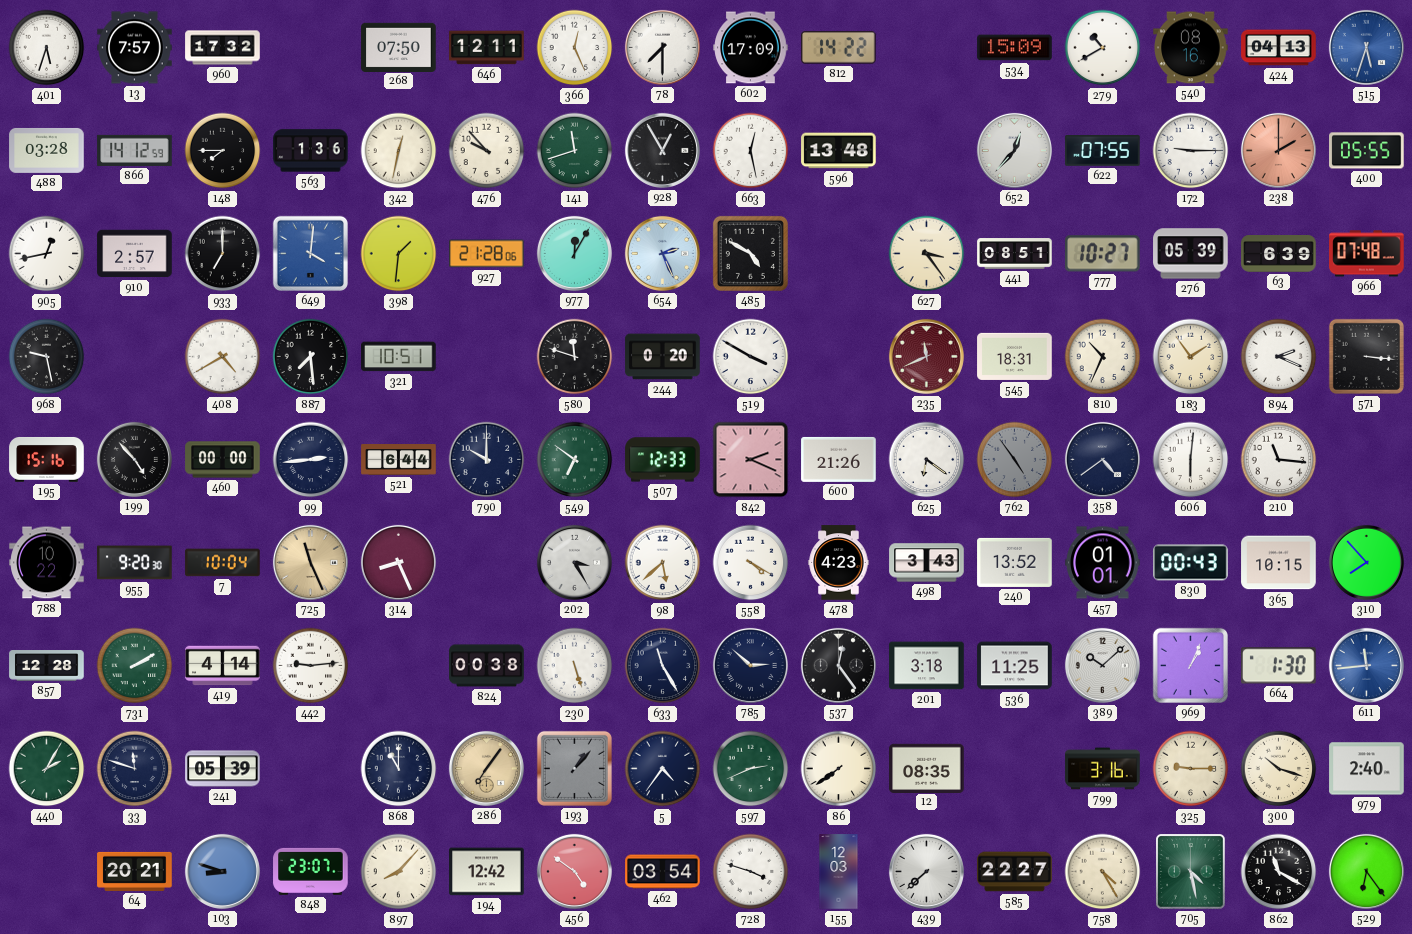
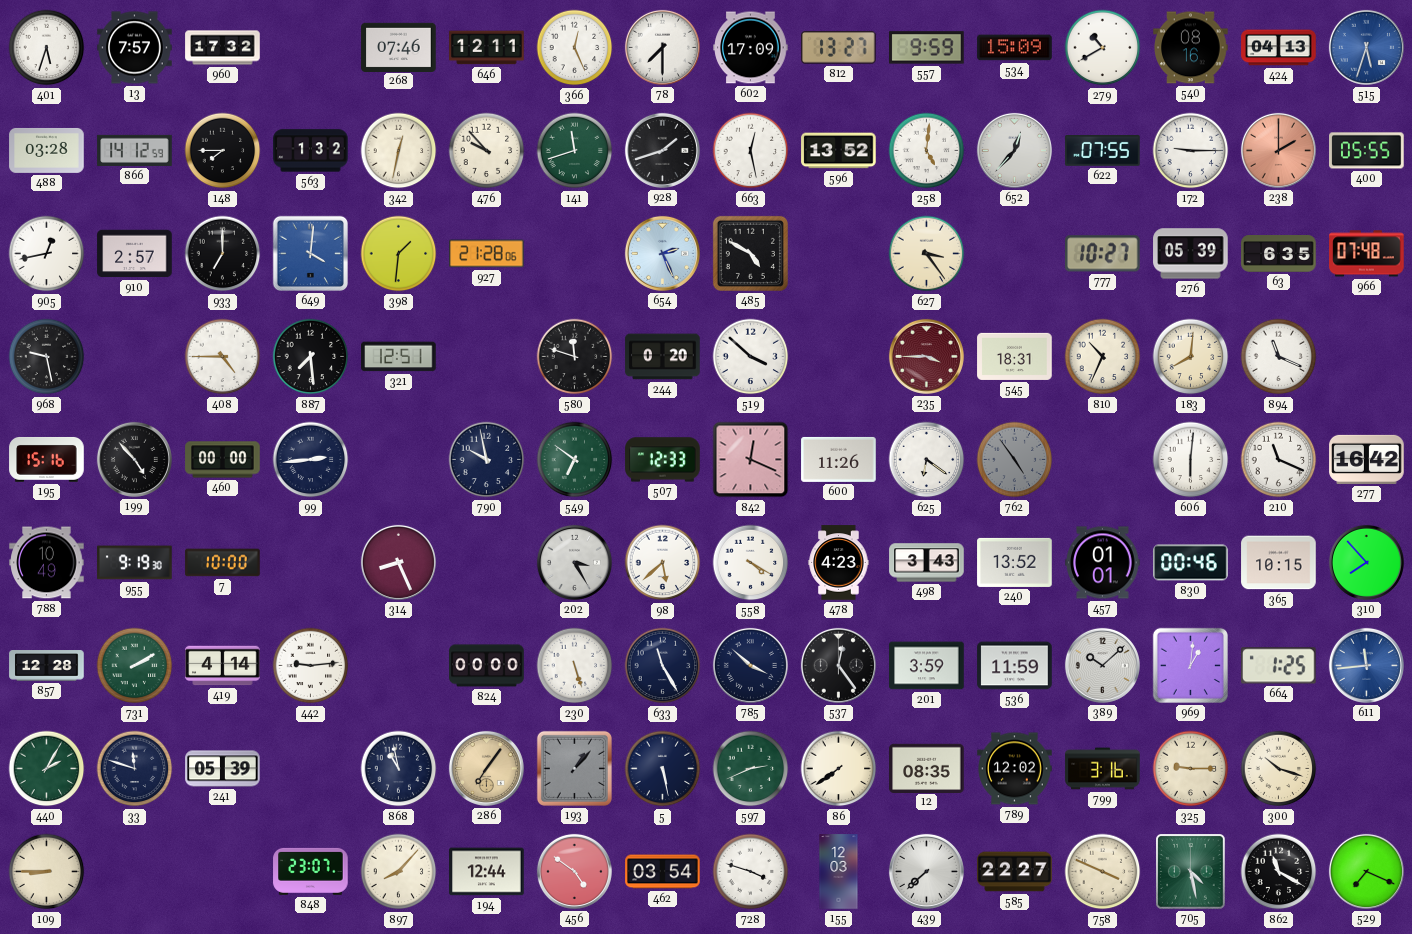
268: 07:50 -> 07:46
812: 14:22 -> 13:27
557: none -> 9:59
563: 1:36 -> 1:32
928: 12:55 -> 1:42
596: 13:48 -> 13:52
258: none -> 5:01
977: 12:05 -> none
441: 08:51 -> none
63: 6:39 -> 6:35
408: 4:40 -> 4:45
321: 10:51 -> 12:51
519: 3:50 -> 3:52
235: 11:41 -> 3:45
183: 1:54 -> 8:01
894: 2:19 -> 11:19
571: 3:16 -> none
521: 6:44 -> none
790: 10:00 -> 9:58
842: 2:19 -> 12:19
600: 21:26 -> 11:26
358: 4:39 -> none
210: 11:16 -> 11:19
277: none -> 16:42
788: 10:22 -> 10:49
955: 9:20 -> 9:19
7: 10:04 -> 10:00
725: 11:26 -> none
830: 00:43 -> 00:46
824: 00:38 -> 00:00
785: 2:52 -> 3:52
201: 3:18 -> 3:59
536: 11:25 -> 11:59
969: 1:04 -> 1:01
664: 1:30 -> 1:25
868: 11:00 -> 10:58
5: 4:36 -> 5:28
789: none -> 12:02
979: 2:40 -> none
109: none -> 8:45
64: 20:21 -> none
103: 8:48 -> none
194: 12:42 -> 12:44
758: 4:25 -> 3:49
529: 6:24 -> 7:19
